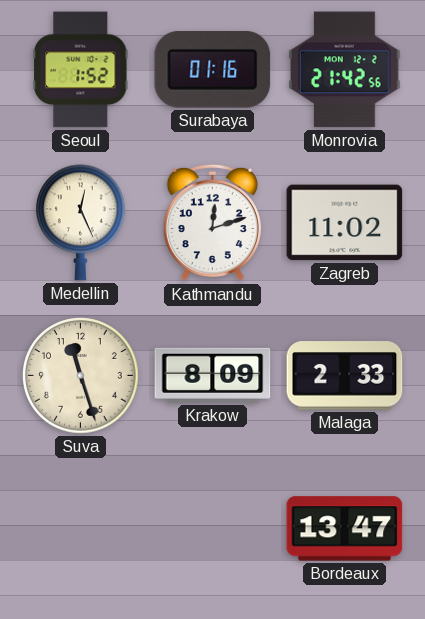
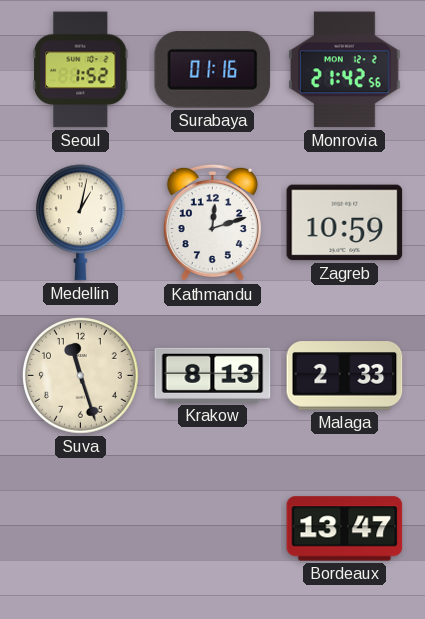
Medellin: 12:26 -> 1:02
Zagreb: 11:02 -> 10:59
Krakow: 8:09 -> 8:13
